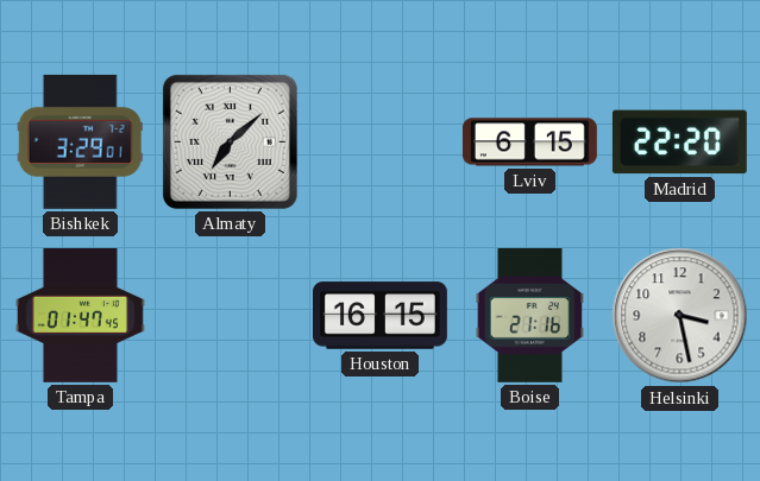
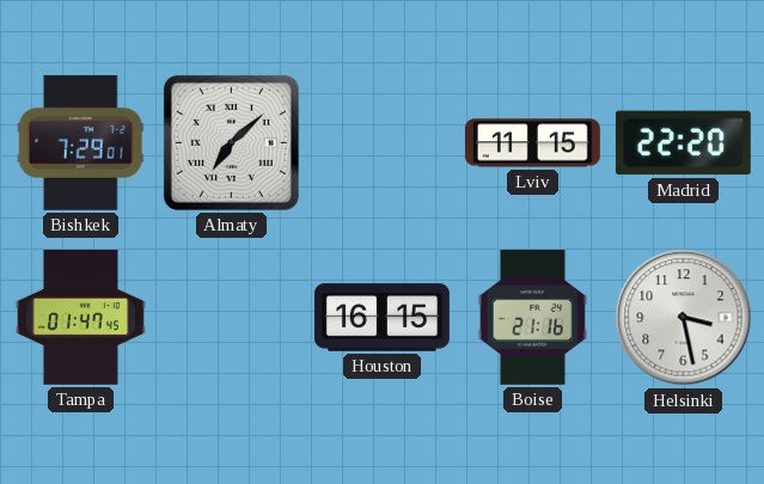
Bishkek: 3:29 -> 7:29
Lviv: 6:15 -> 11:15
